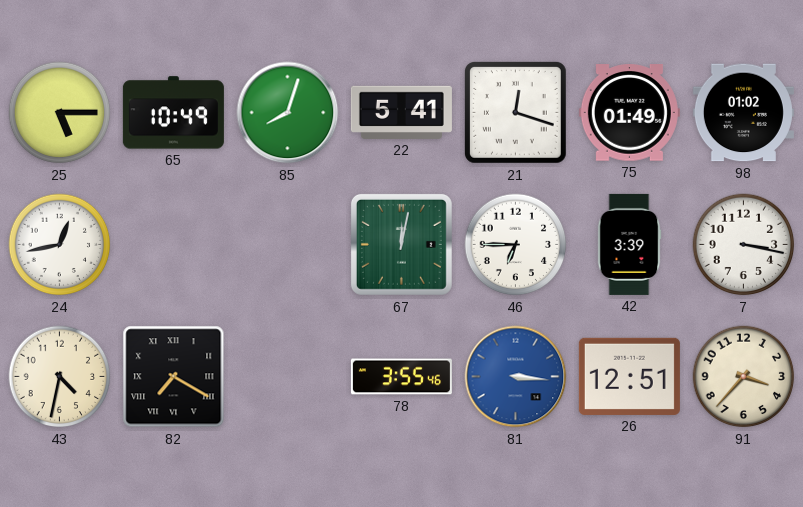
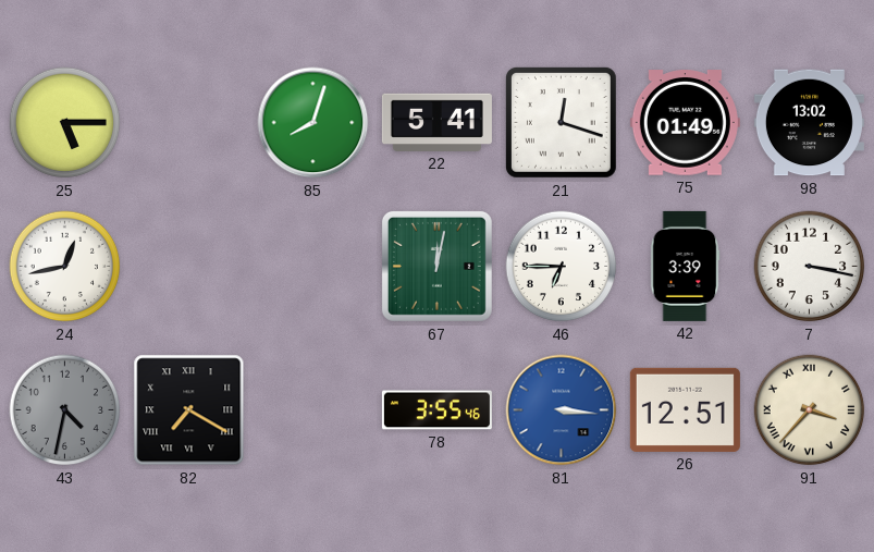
65: 10:49 -> none
98: 01:02 -> 13:02
43 dial: cream -> grey
91 numerals: Arabic -> Roman
